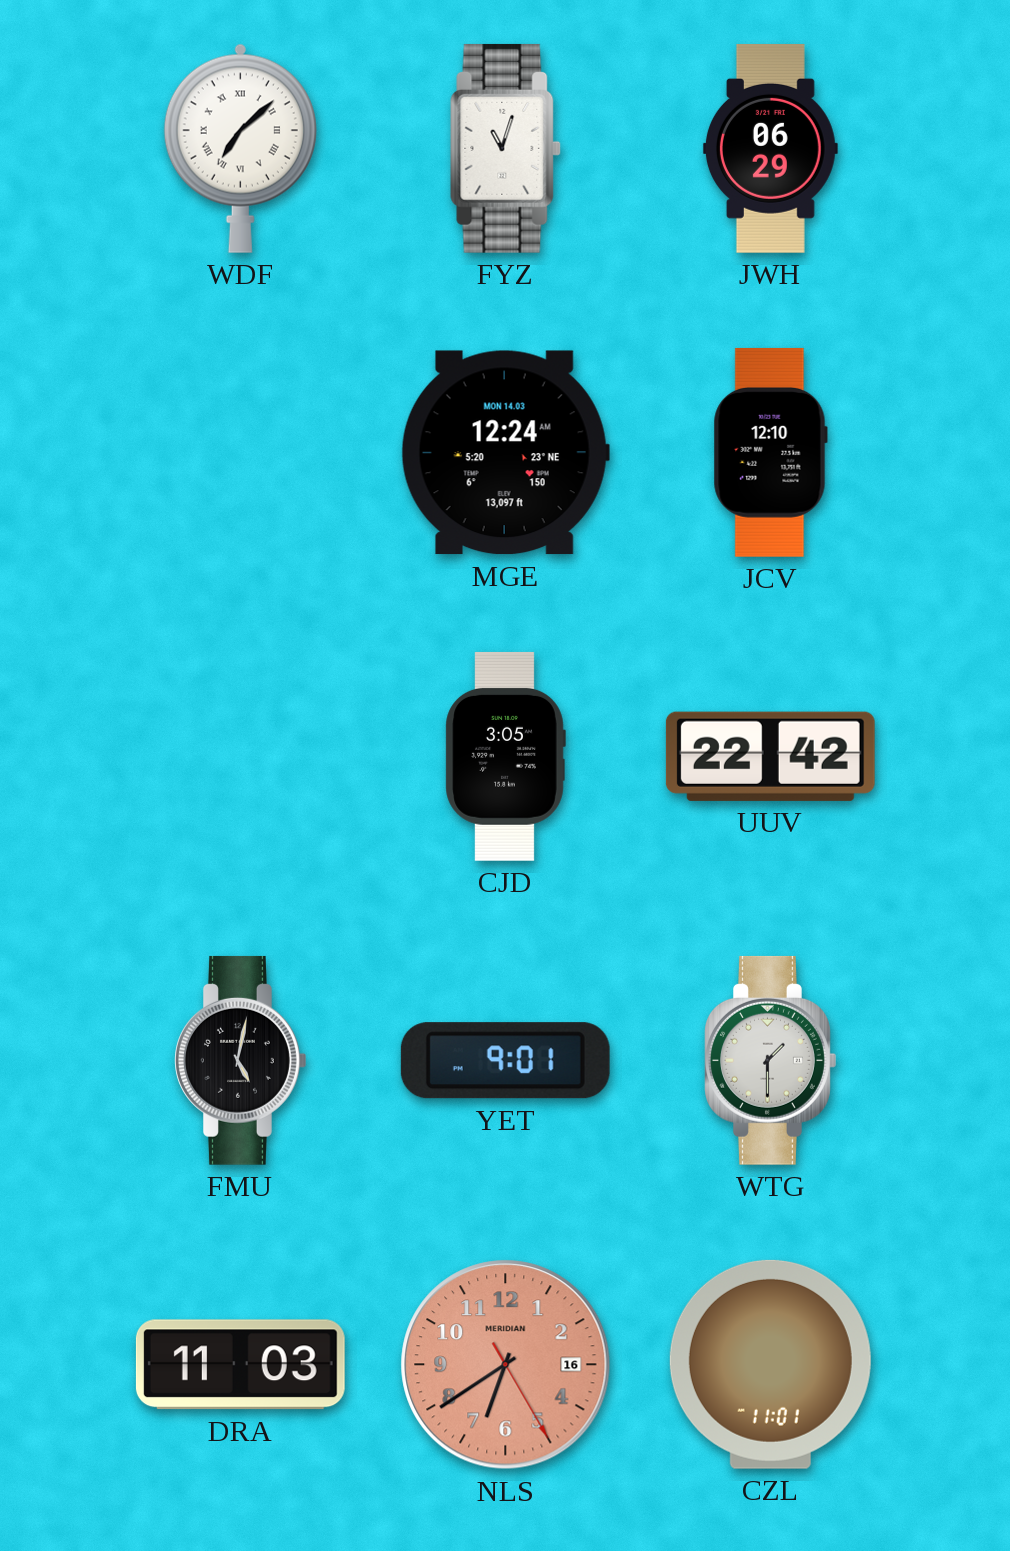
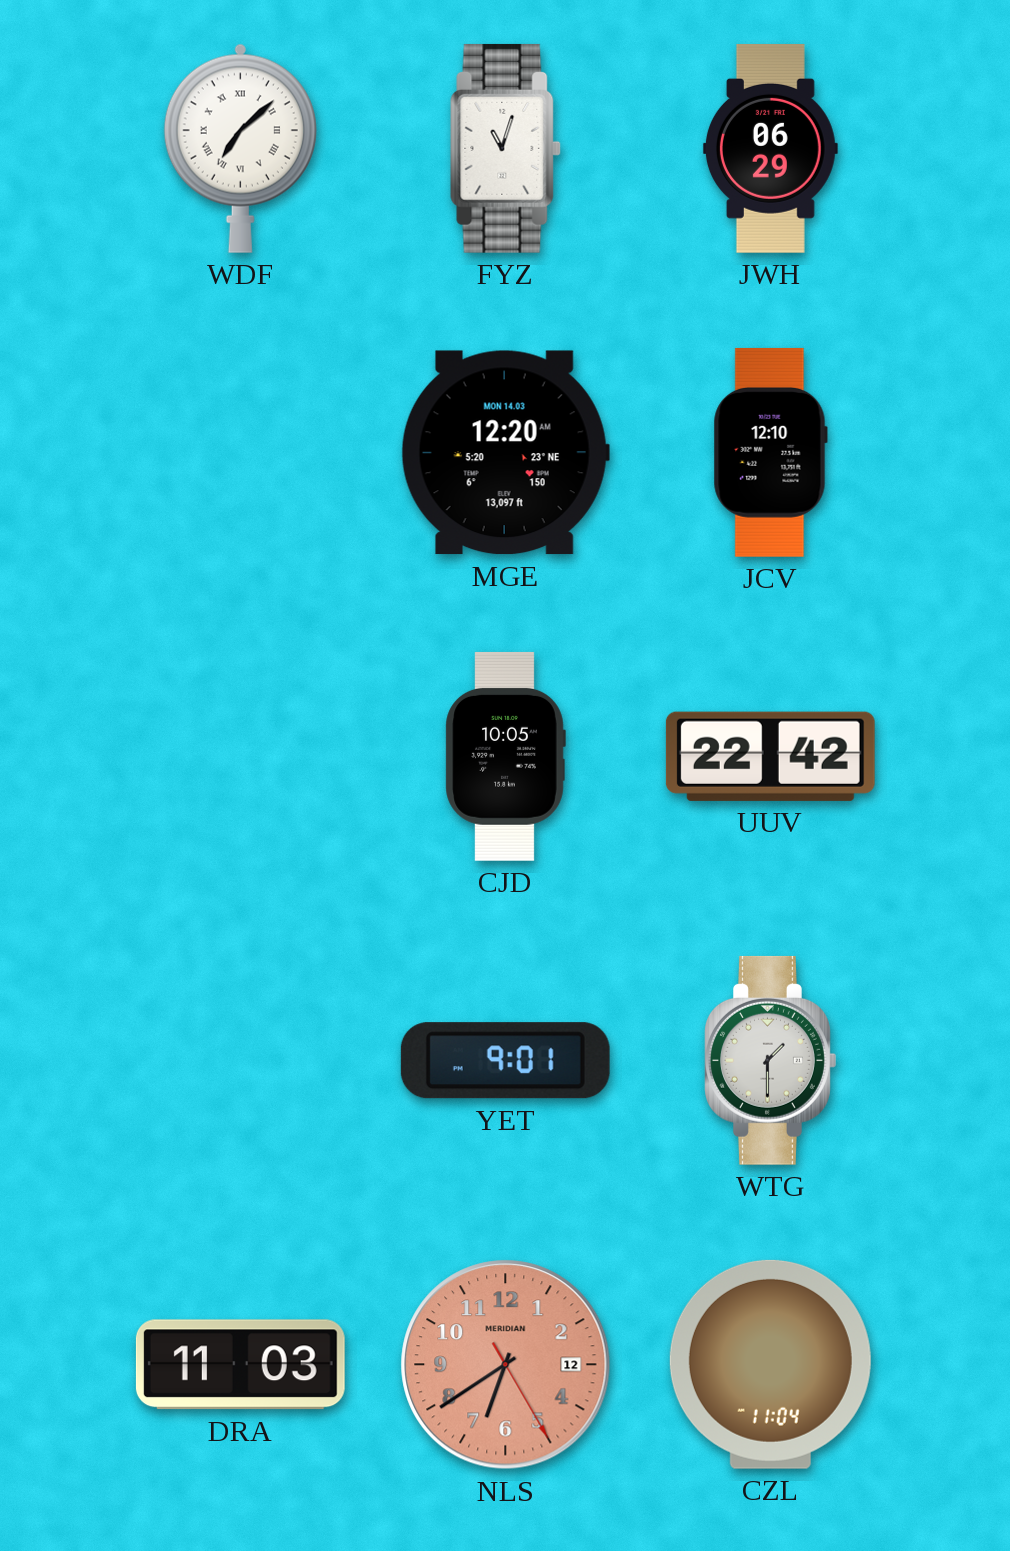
MGE: 12:24 -> 12:20
CJD: 3:05 -> 10:05
FMU: 5:02 -> none
NLS date: 16 -> 12
CZL: 11:01 -> 11:04
